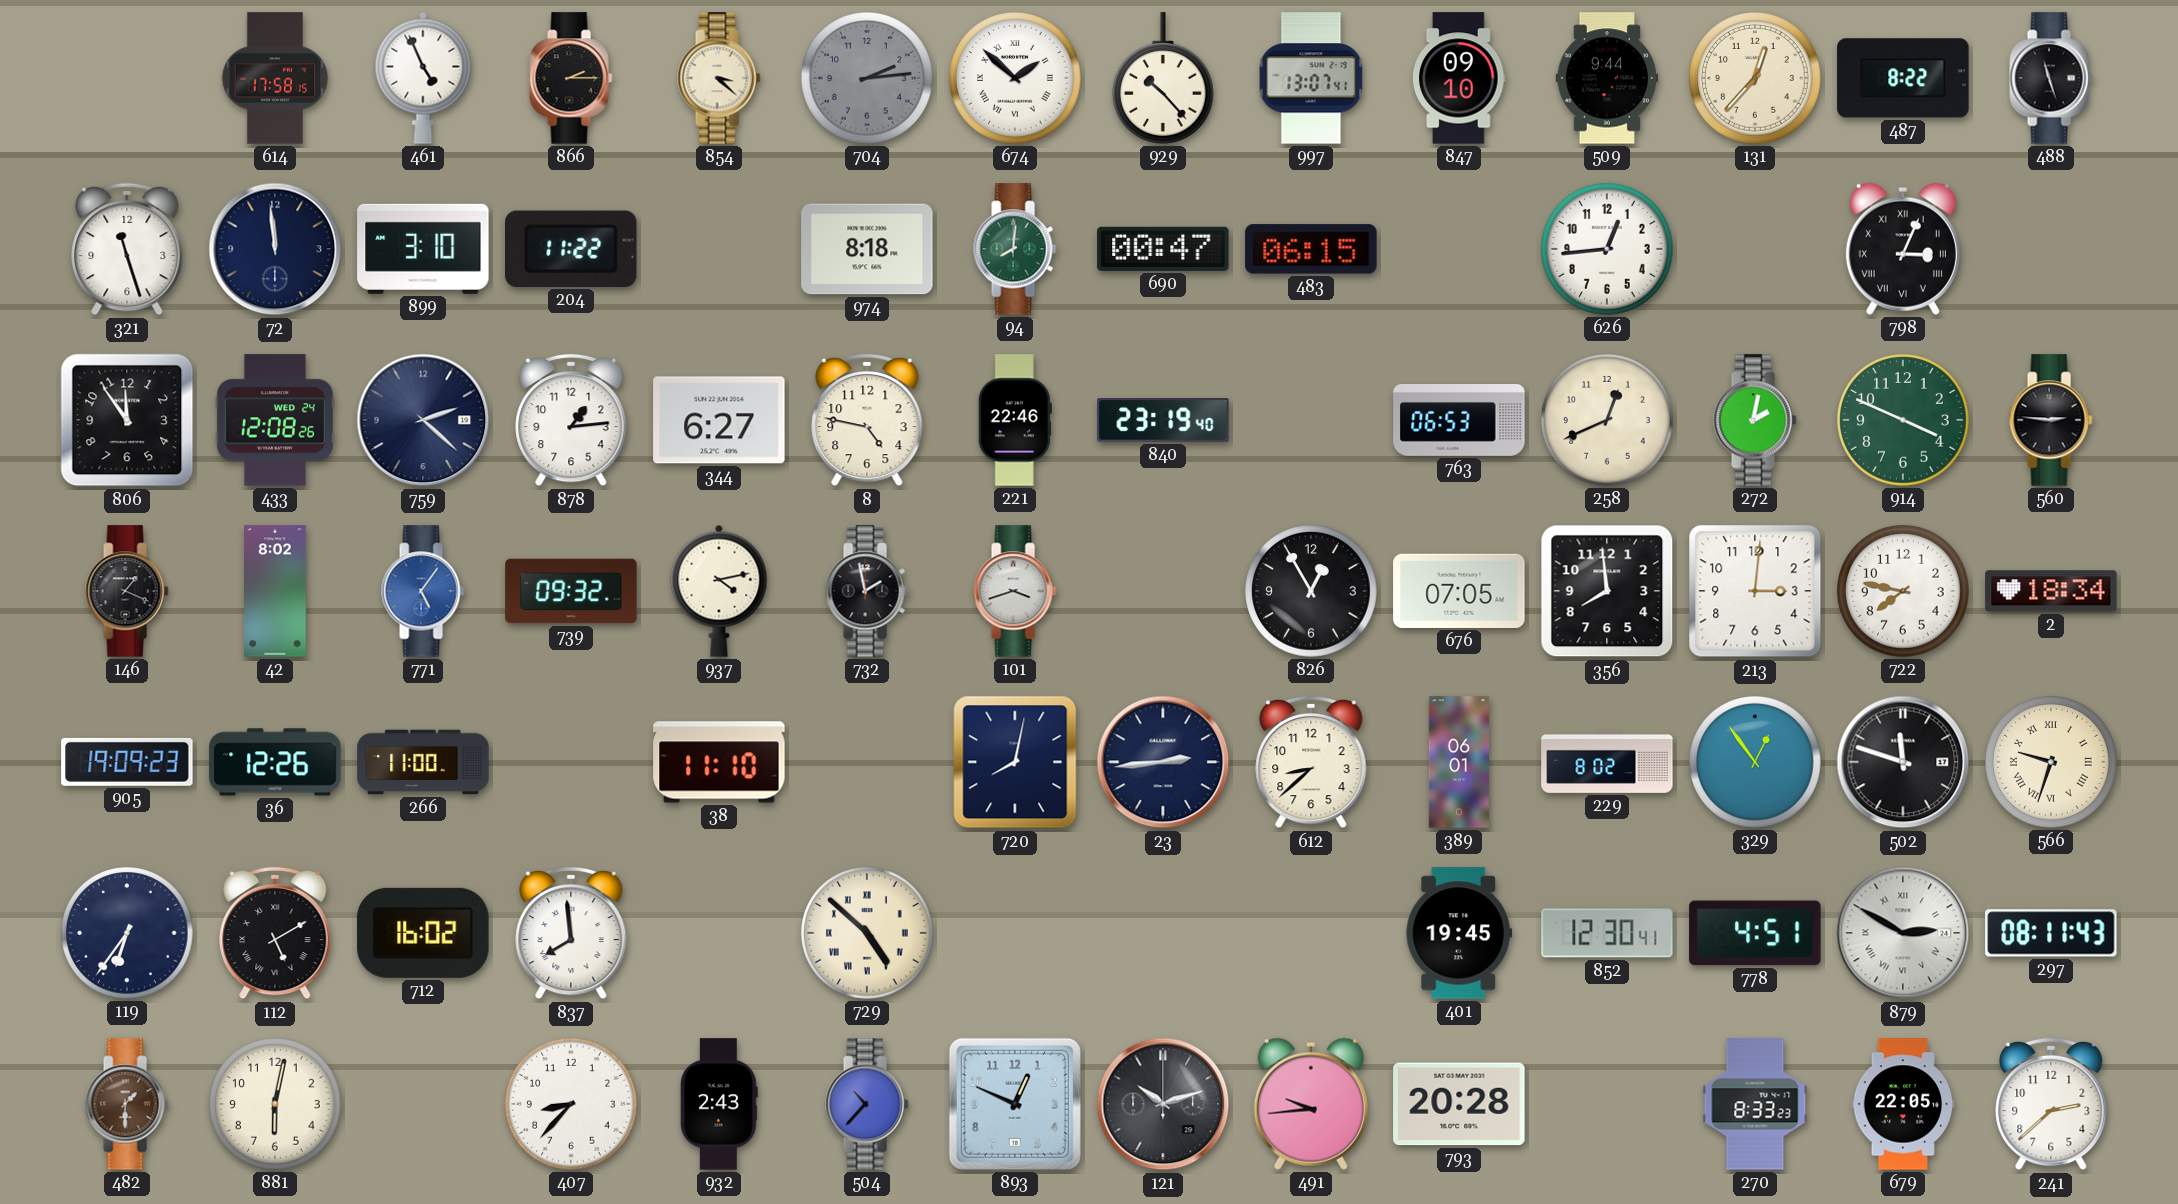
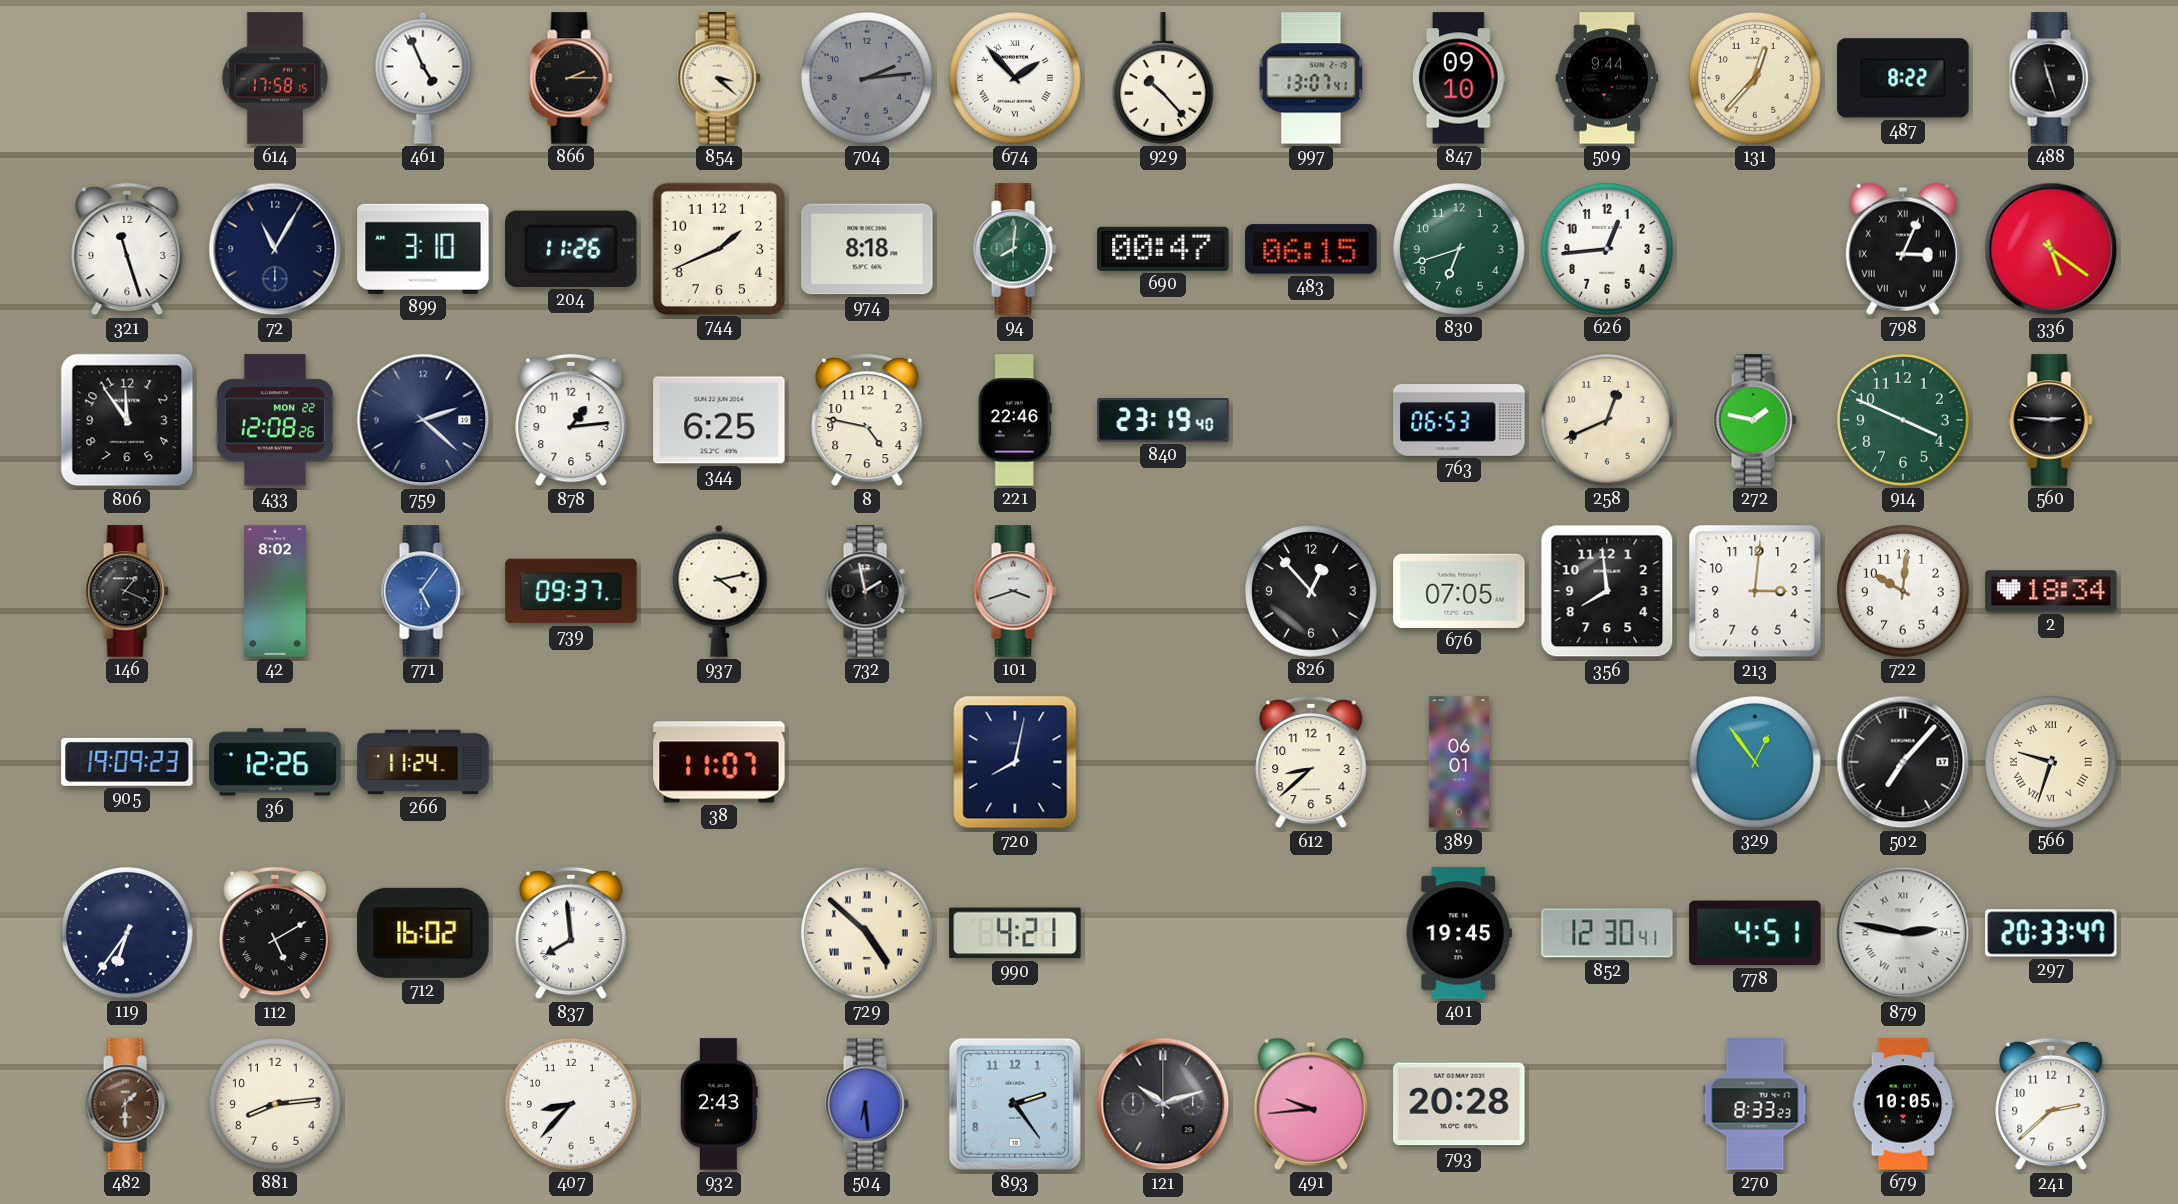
674: 1:52 -> 1:53
72: 11:59 -> 11:05
204: 11:22 -> 11:26
744: none -> 1:41
830: none -> 6:42
336: none -> 5:21
433 date: WED 24 -> MON 22
344: 6:27 -> 6:25
272: 2:02 -> 1:47
739: 09:32 -> 09:37
826: 12:55 -> 12:53
722: 7:47 -> 10:01
266: 11:00 -> 11:24
38: 11:10 -> 11:07
23: 2:44 -> none
229: 8:02 -> none
502: 11:48 -> 7:07
990: none -> 4:21
879: 2:50 -> 2:47
297: 08:11 -> 20:33
881: 6:02 -> 8:14
504: 10:37 -> 6:29
893: 12:49 -> 2:24
679: 22:05 -> 10:05
